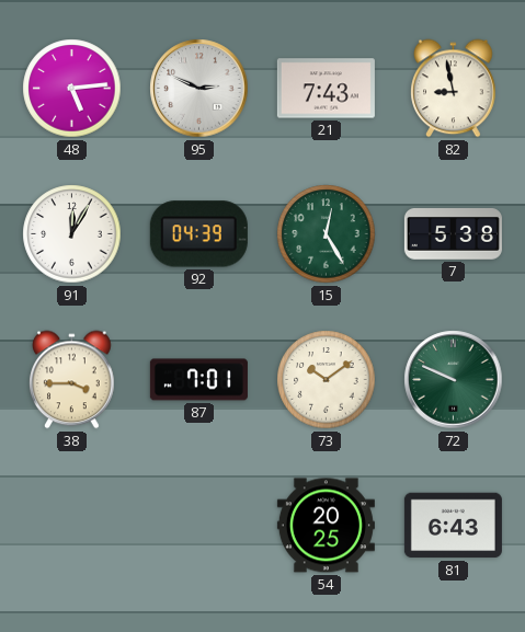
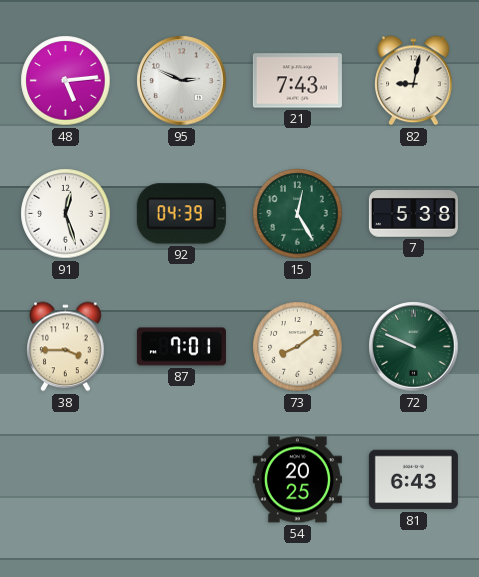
82: 8:58 -> 9:02
91: 12:05 -> 12:27
73: 10:09 -> 8:09
